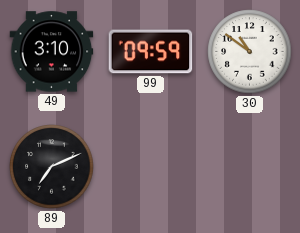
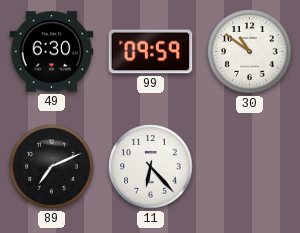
49: 3:10 -> 6:30
11: none -> 6:23
